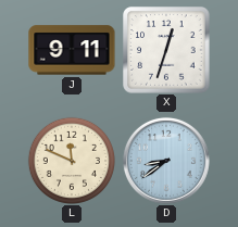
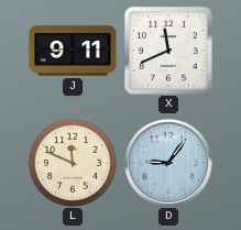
X: 12:33 -> 11:41
D: 8:39 -> 9:06
